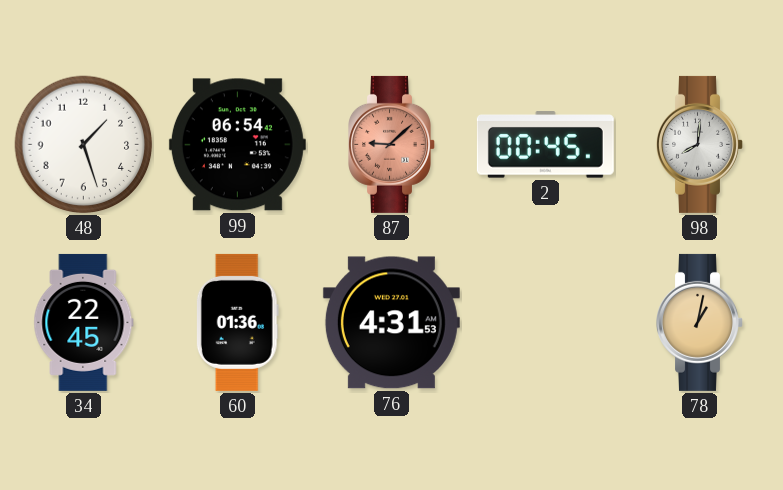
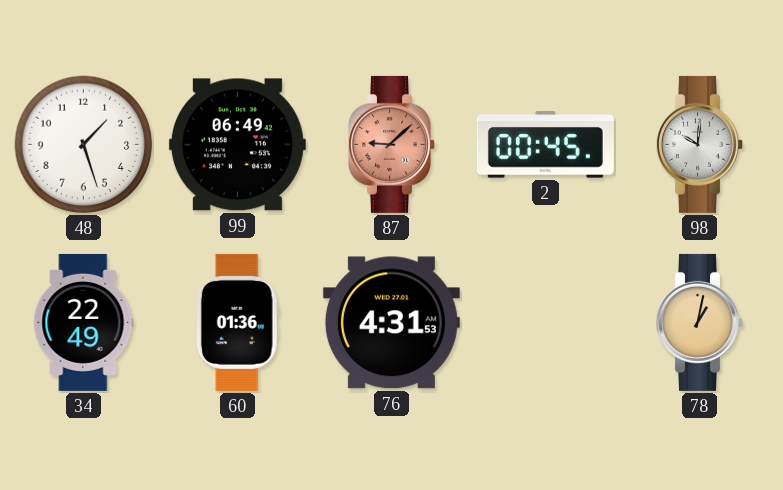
99: 06:54 -> 06:49
98: 8:01 -> 10:01
34: 22:45 -> 22:49
